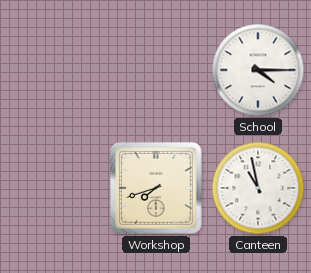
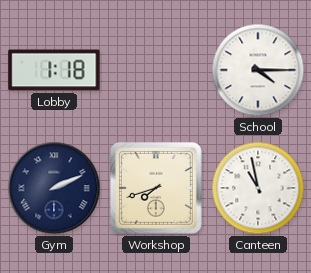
Lobby: none -> 1:18
Gym: none -> 2:11
